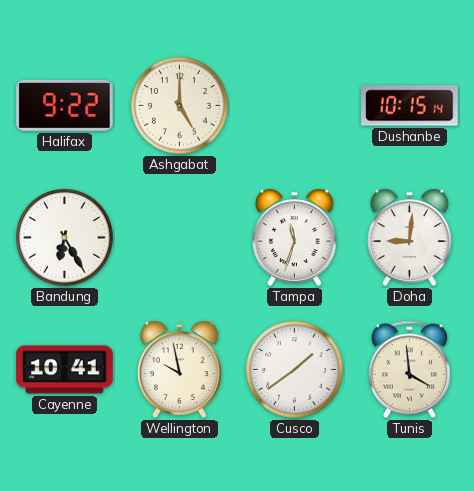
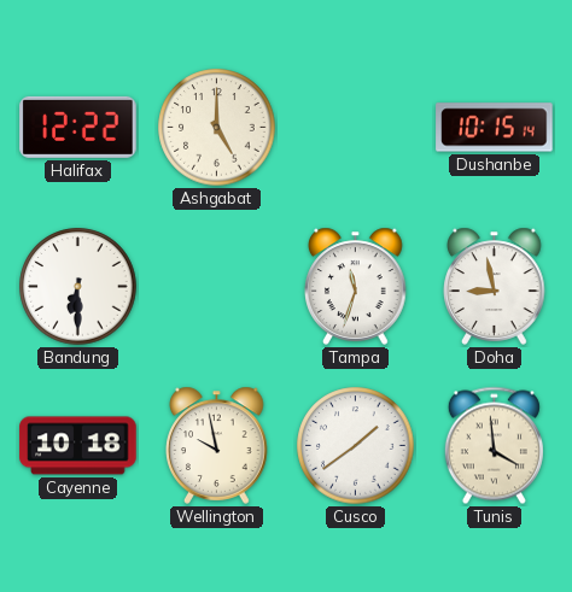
Halifax: 9:22 -> 12:22
Bandung: 6:25 -> 6:30
Doha: 9:01 -> 8:58
Cayenne: 10:41 -> 10:18
